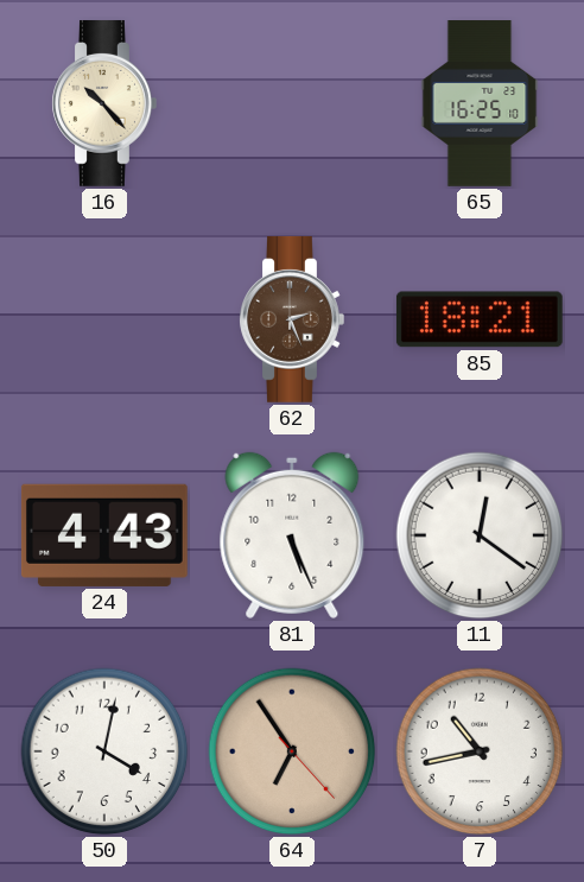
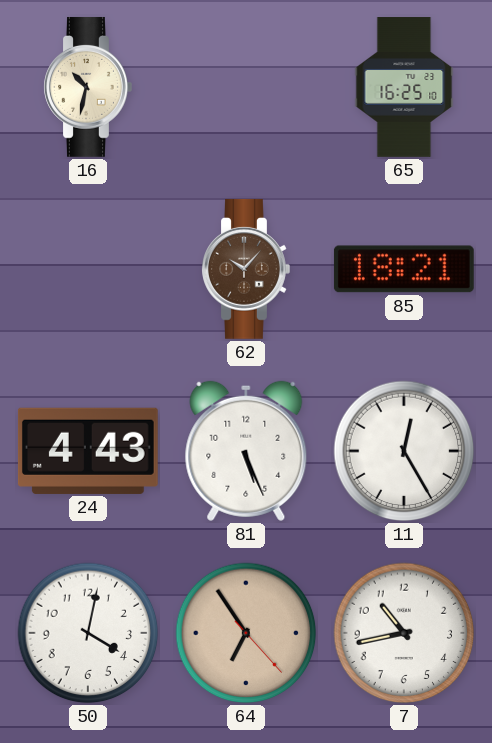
16: 10:23 -> 10:32
62: 2:26 -> 10:07
11: 12:21 -> 12:25
